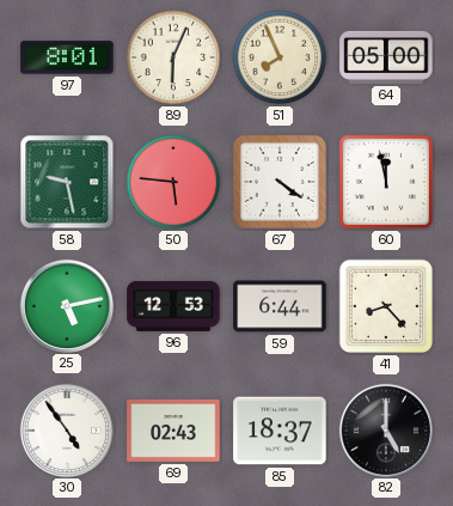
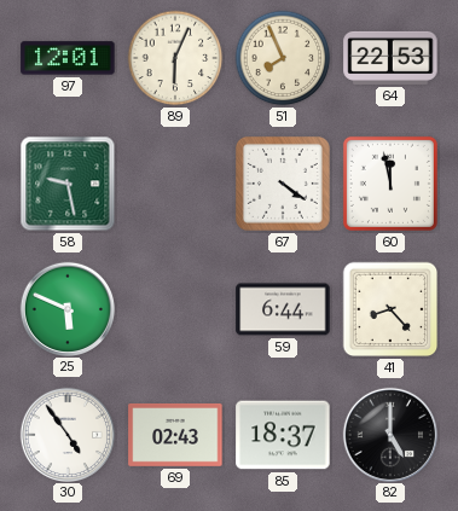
97: 8:01 -> 12:01
64: 05:00 -> 22:53
50: 5:46 -> none
25: 5:13 -> 5:49
96: 12:53 -> none
